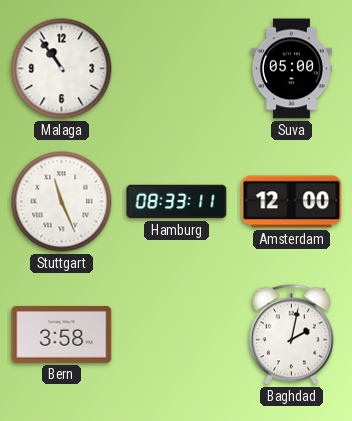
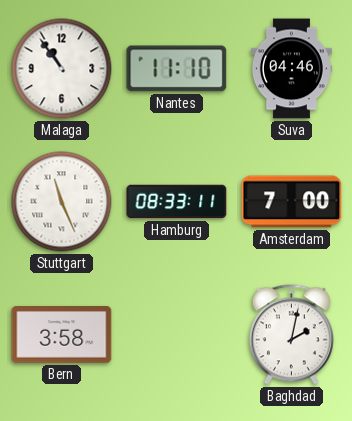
Nantes: none -> 11:10
Suva: 05:00 -> 04:46
Amsterdam: 12:00 -> 7:00
